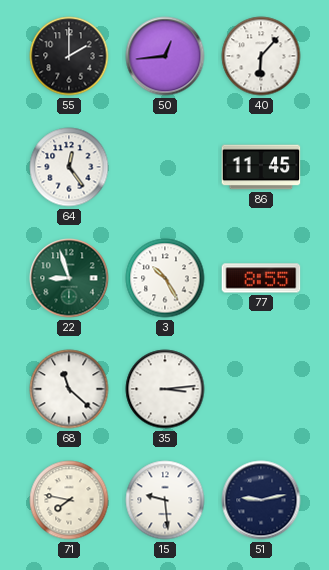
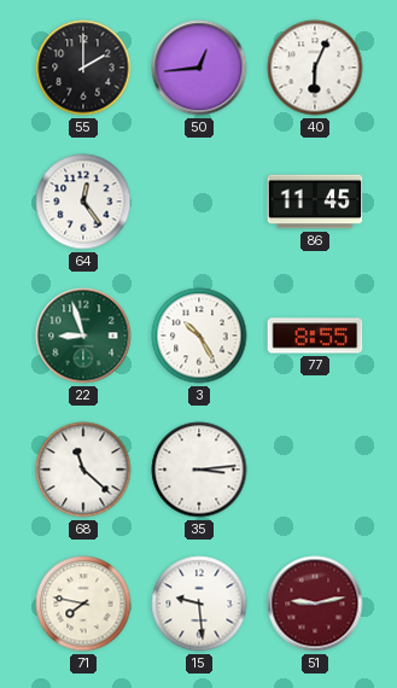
40: 6:07 -> 6:04
51 dial: navy -> burgundy
